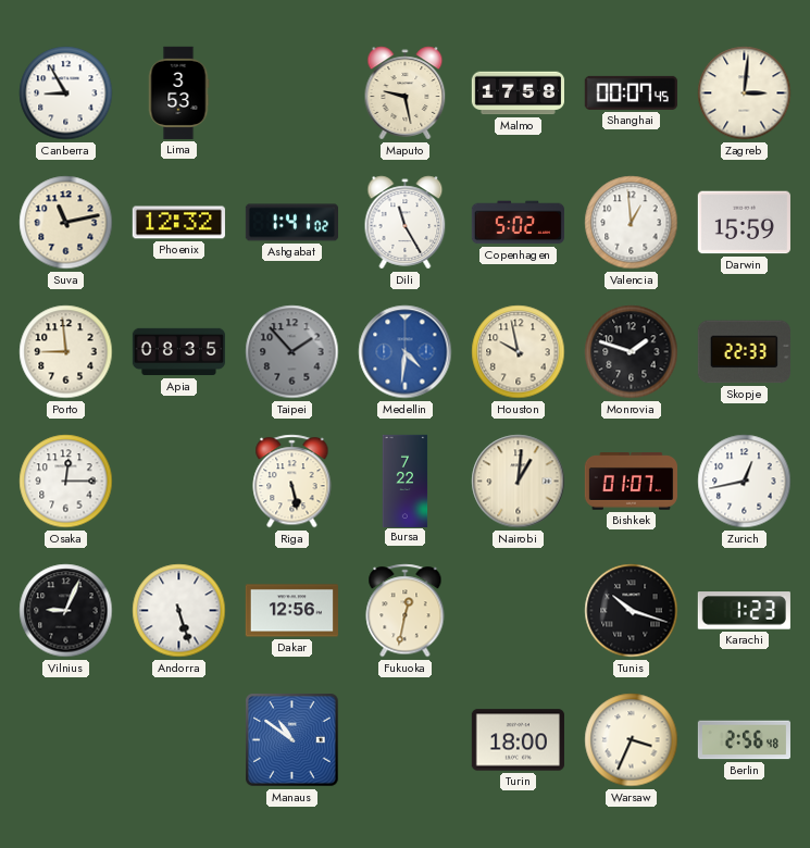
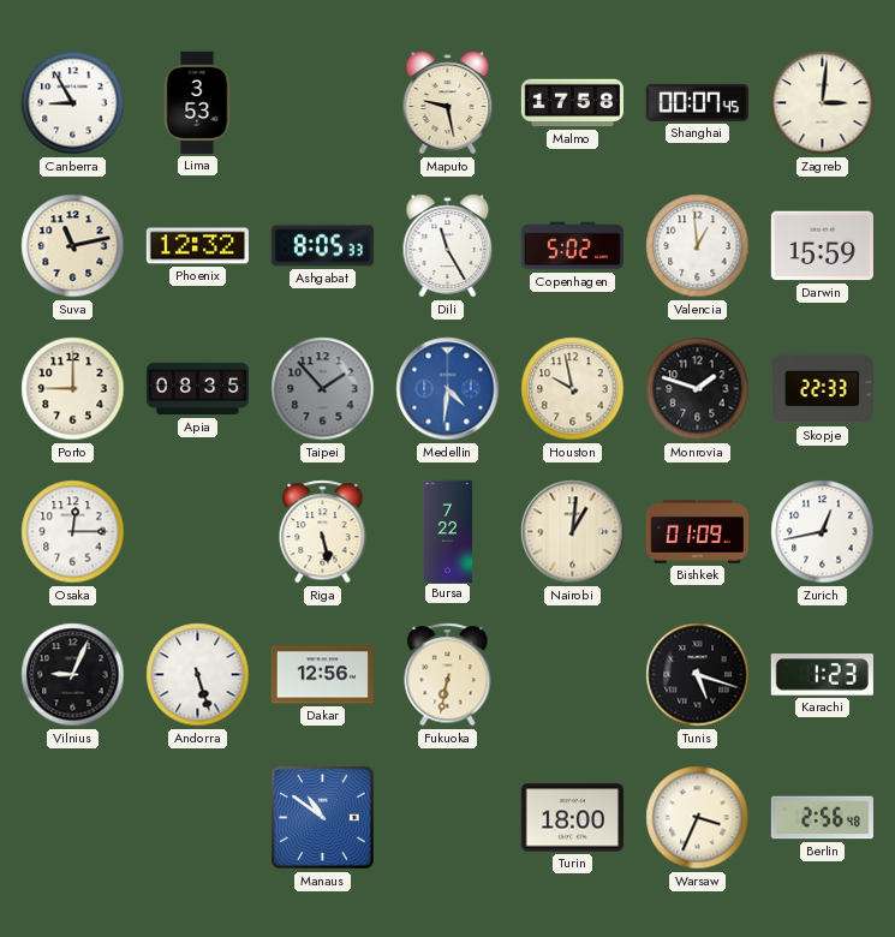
Ashgabat: 1:41 -> 8:05
Porto: 8:59 -> 9:00
Bishkek: 01:07 -> 01:09
Fukuoka: 12:32 -> 6:32
Tunis: 10:18 -> 5:18
